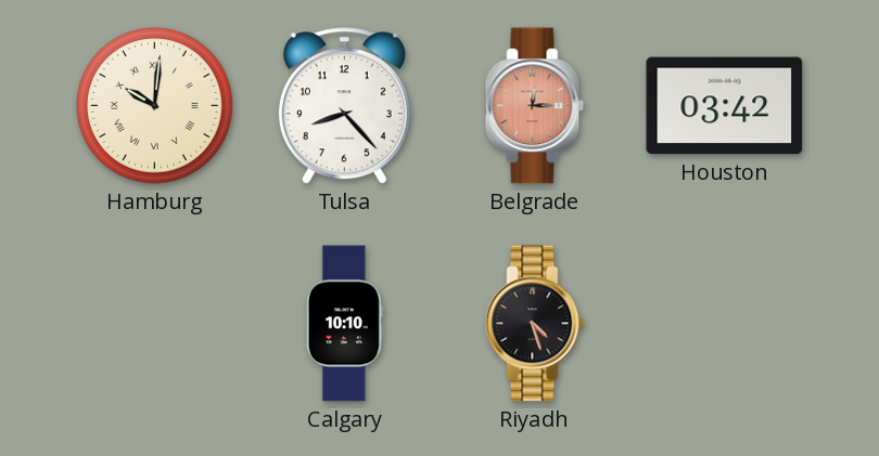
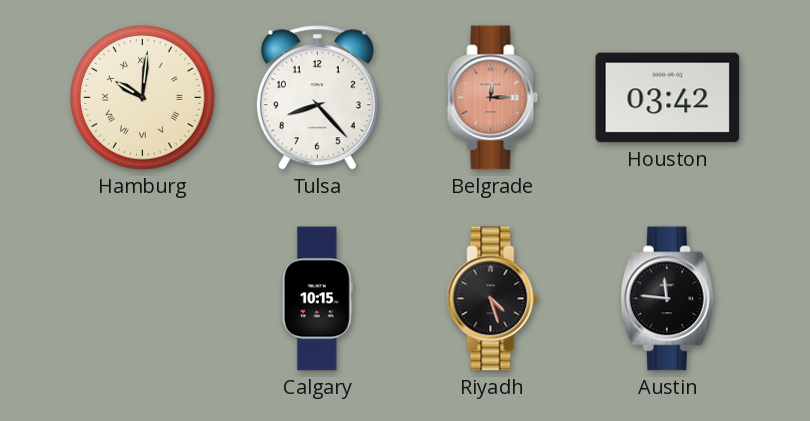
Calgary: 10:10 -> 10:15
Austin: none -> 11:46
